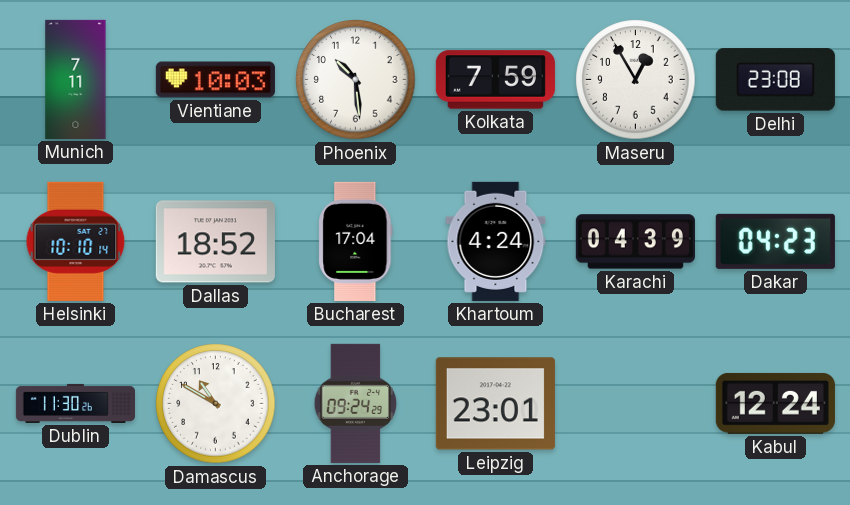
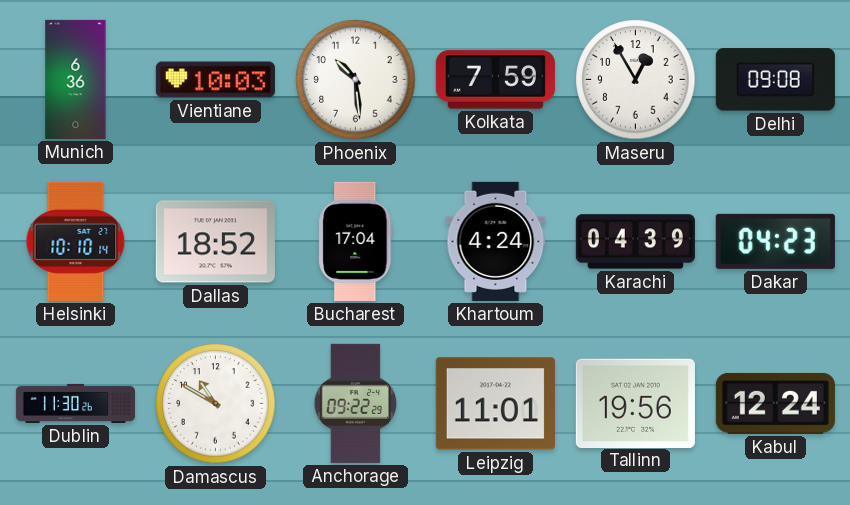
Munich: 7:11 -> 6:36
Delhi: 23:08 -> 09:08
Anchorage: 09:24 -> 09:22
Leipzig: 23:01 -> 11:01
Tallinn: none -> 19:56
